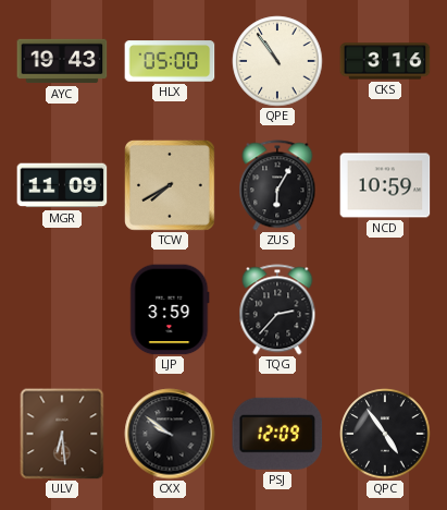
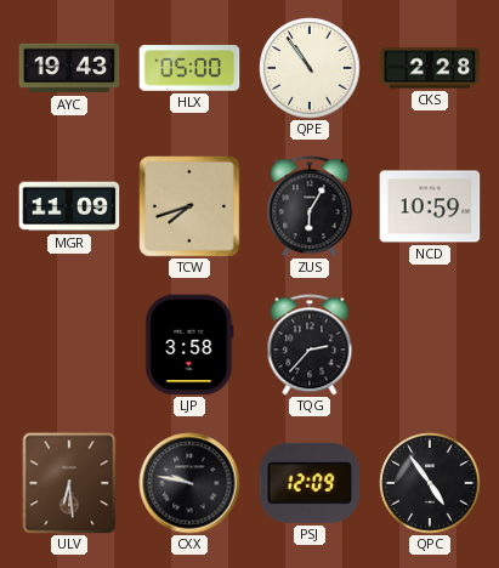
CKS: 3:16 -> 2:28
TCW: 7:40 -> 7:42
LJP: 3:59 -> 3:58
CXX: 9:51 -> 9:47
